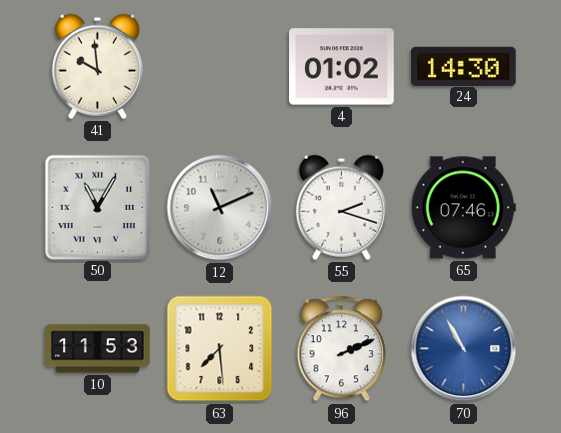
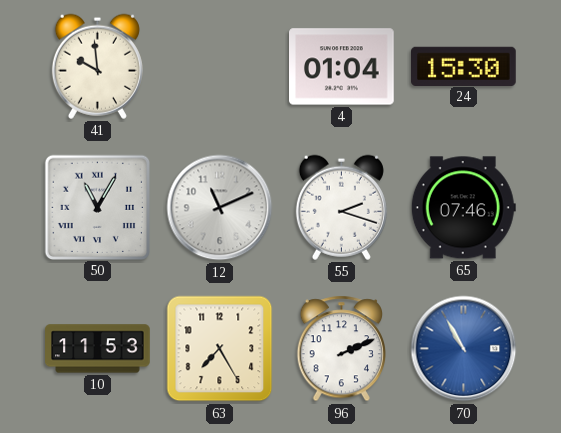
4: 01:02 -> 01:04
24: 14:30 -> 15:30
63: 7:29 -> 7:25
